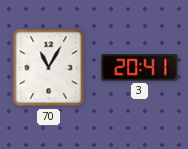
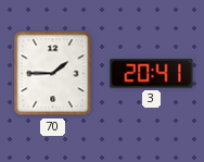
70: 11:05 -> 1:45
